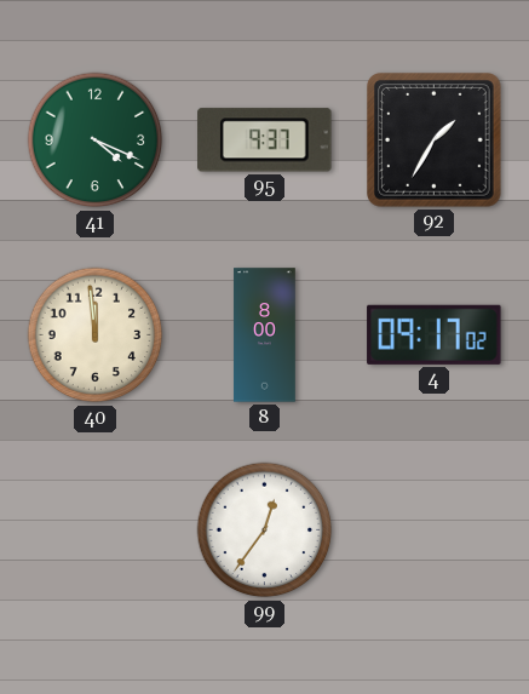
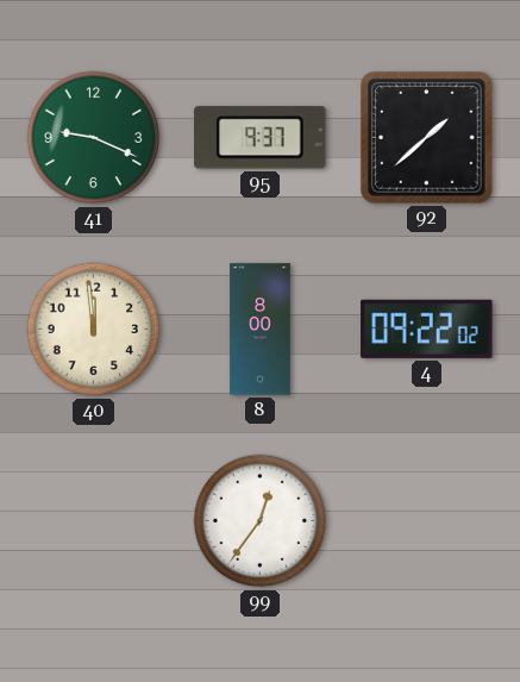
41: 4:19 -> 9:19
92: 1:35 -> 1:38
4: 09:17 -> 09:22
